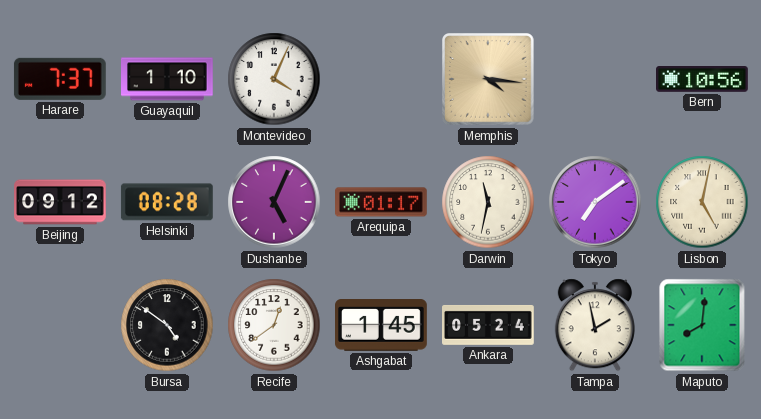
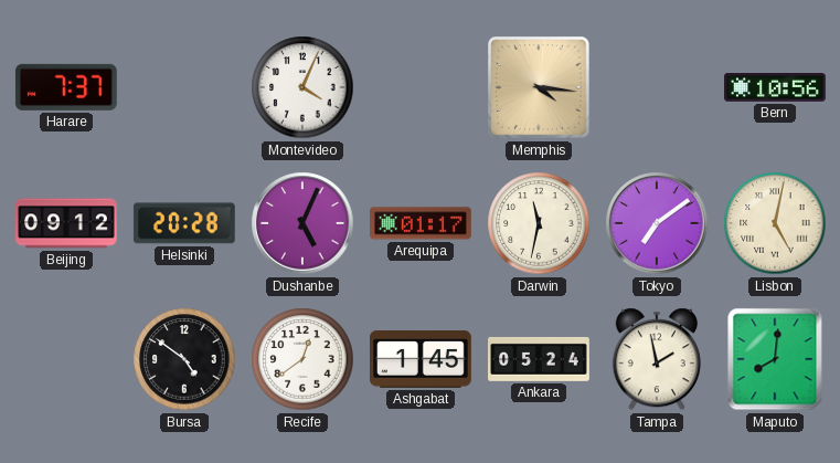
Guayaquil: 1:10 -> none
Helsinki: 08:28 -> 20:28
